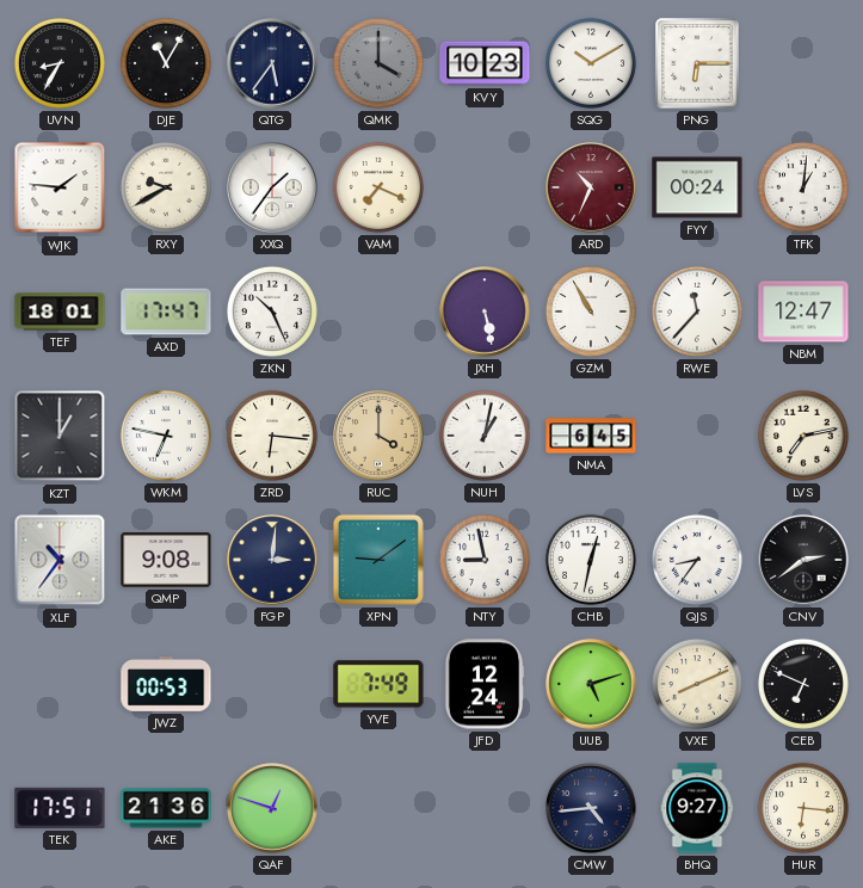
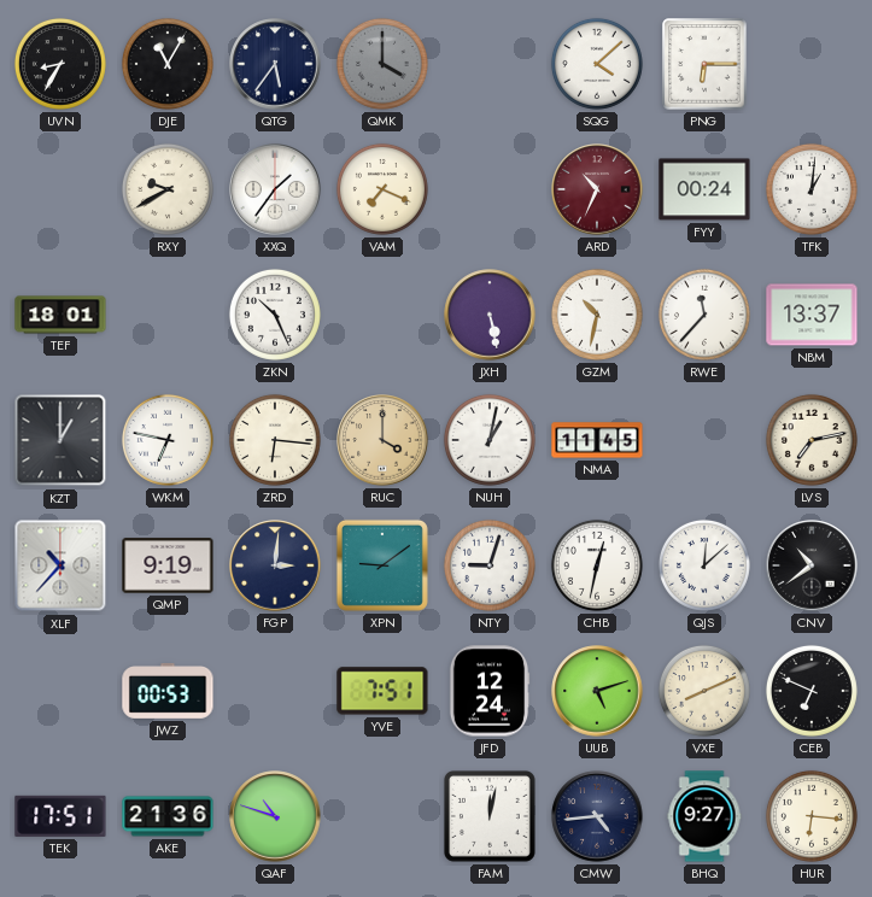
KVY: 10:23 -> none
SQG: 10:10 -> 4:08
WJK: 1:46 -> none
AXD: 17:47 -> none
GZM: 10:55 -> 10:32
NBM: 12:47 -> 13:37
NMA: 6:45 -> 11:45
XLF: 10:36 -> 10:37
QMP: 9:08 -> 9:19
NTY: 8:58 -> 9:03
QJS: 8:36 -> 12:08
CNV: 2:39 -> 10:39
YVE: 7:49 -> 7:51
QAF: 12:48 -> 10:48
FAM: none -> 12:02
